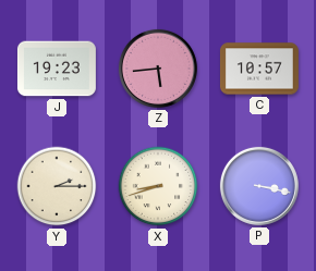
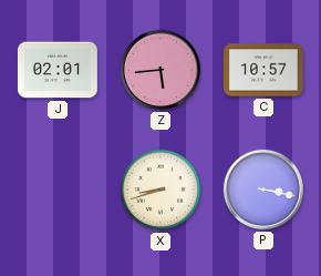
J: 19:23 -> 02:01
Y: 2:15 -> none
